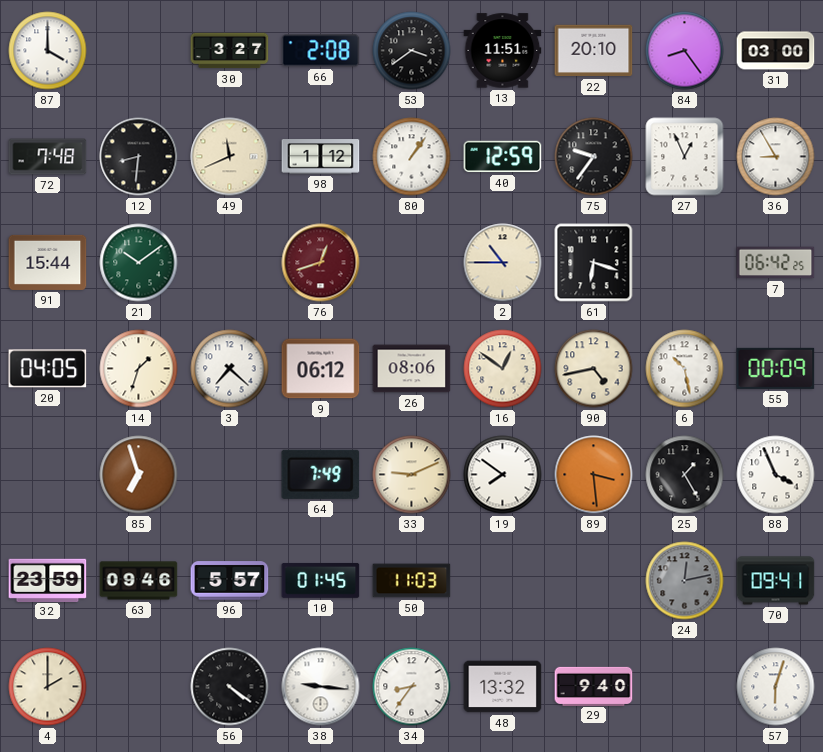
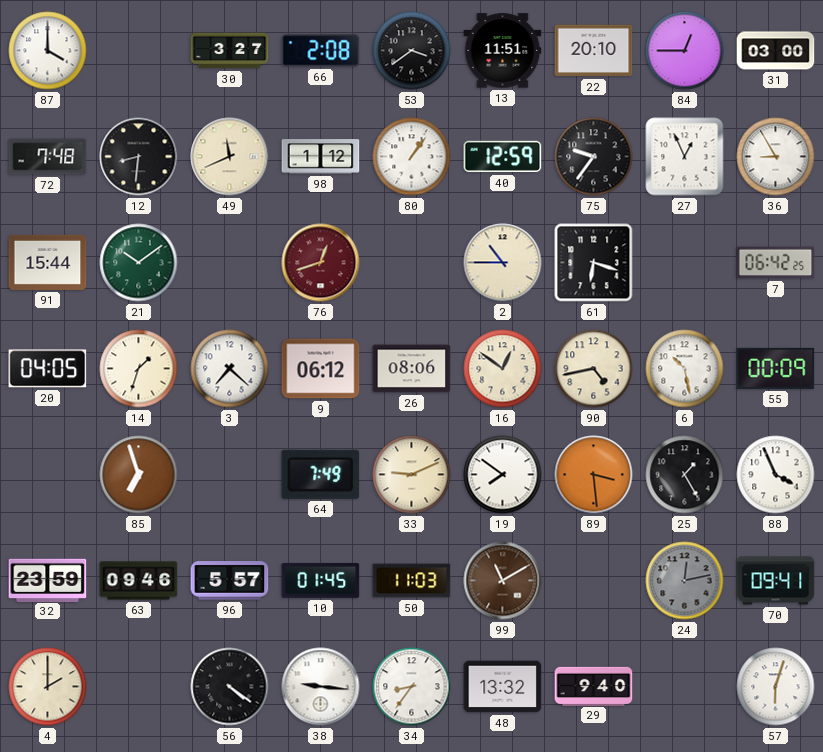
84: 8:24 -> 12:45
99: none -> 11:10
